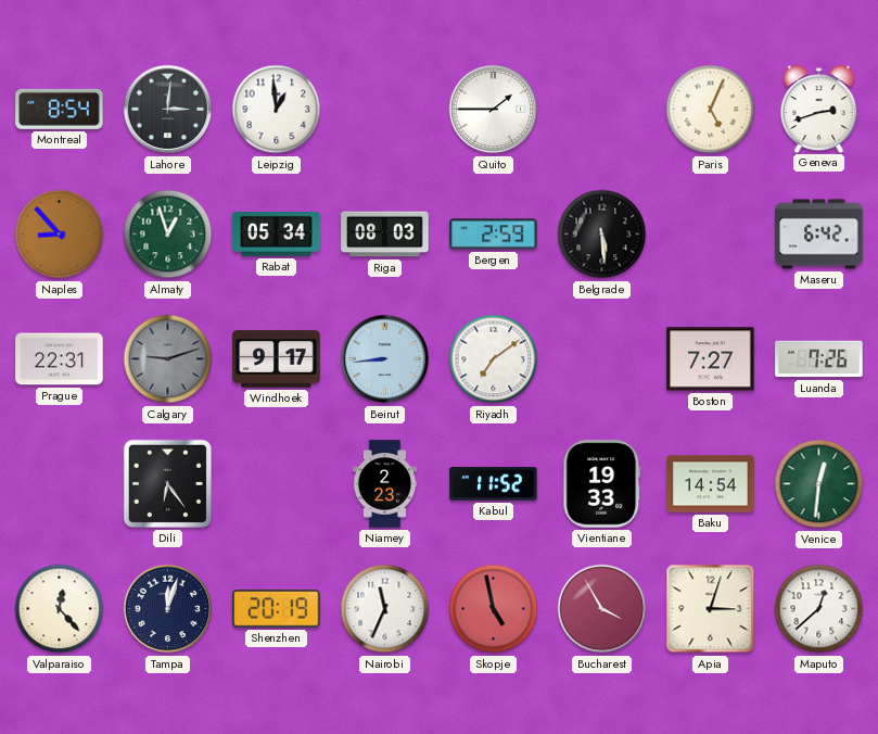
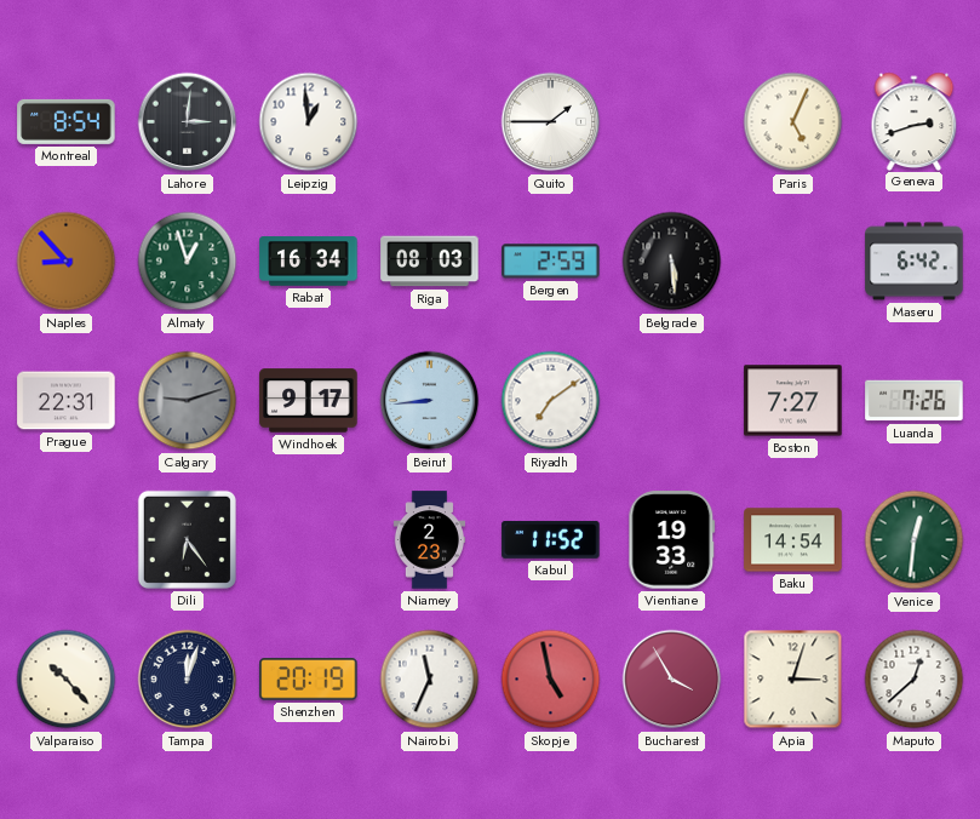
Rabat: 05:34 -> 16:34
Valparaiso: 12:23 -> 10:23
